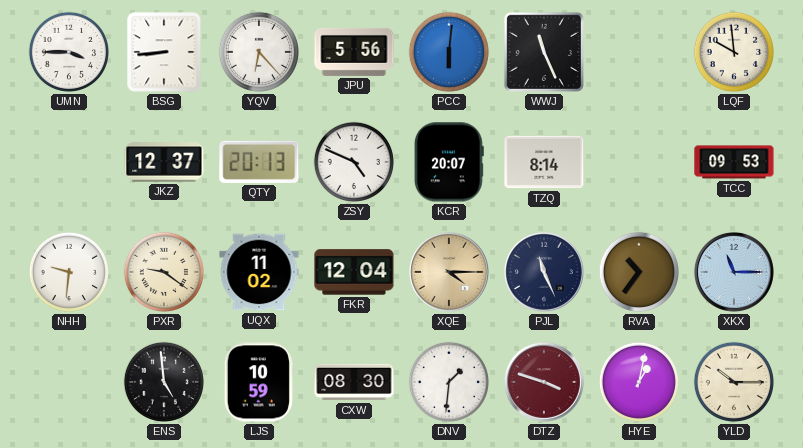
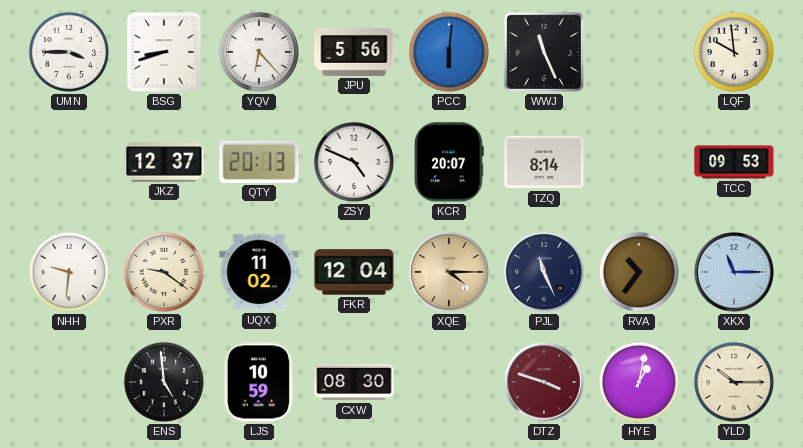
BSG: 8:44 -> 8:42
DNV: 1:31 -> none
